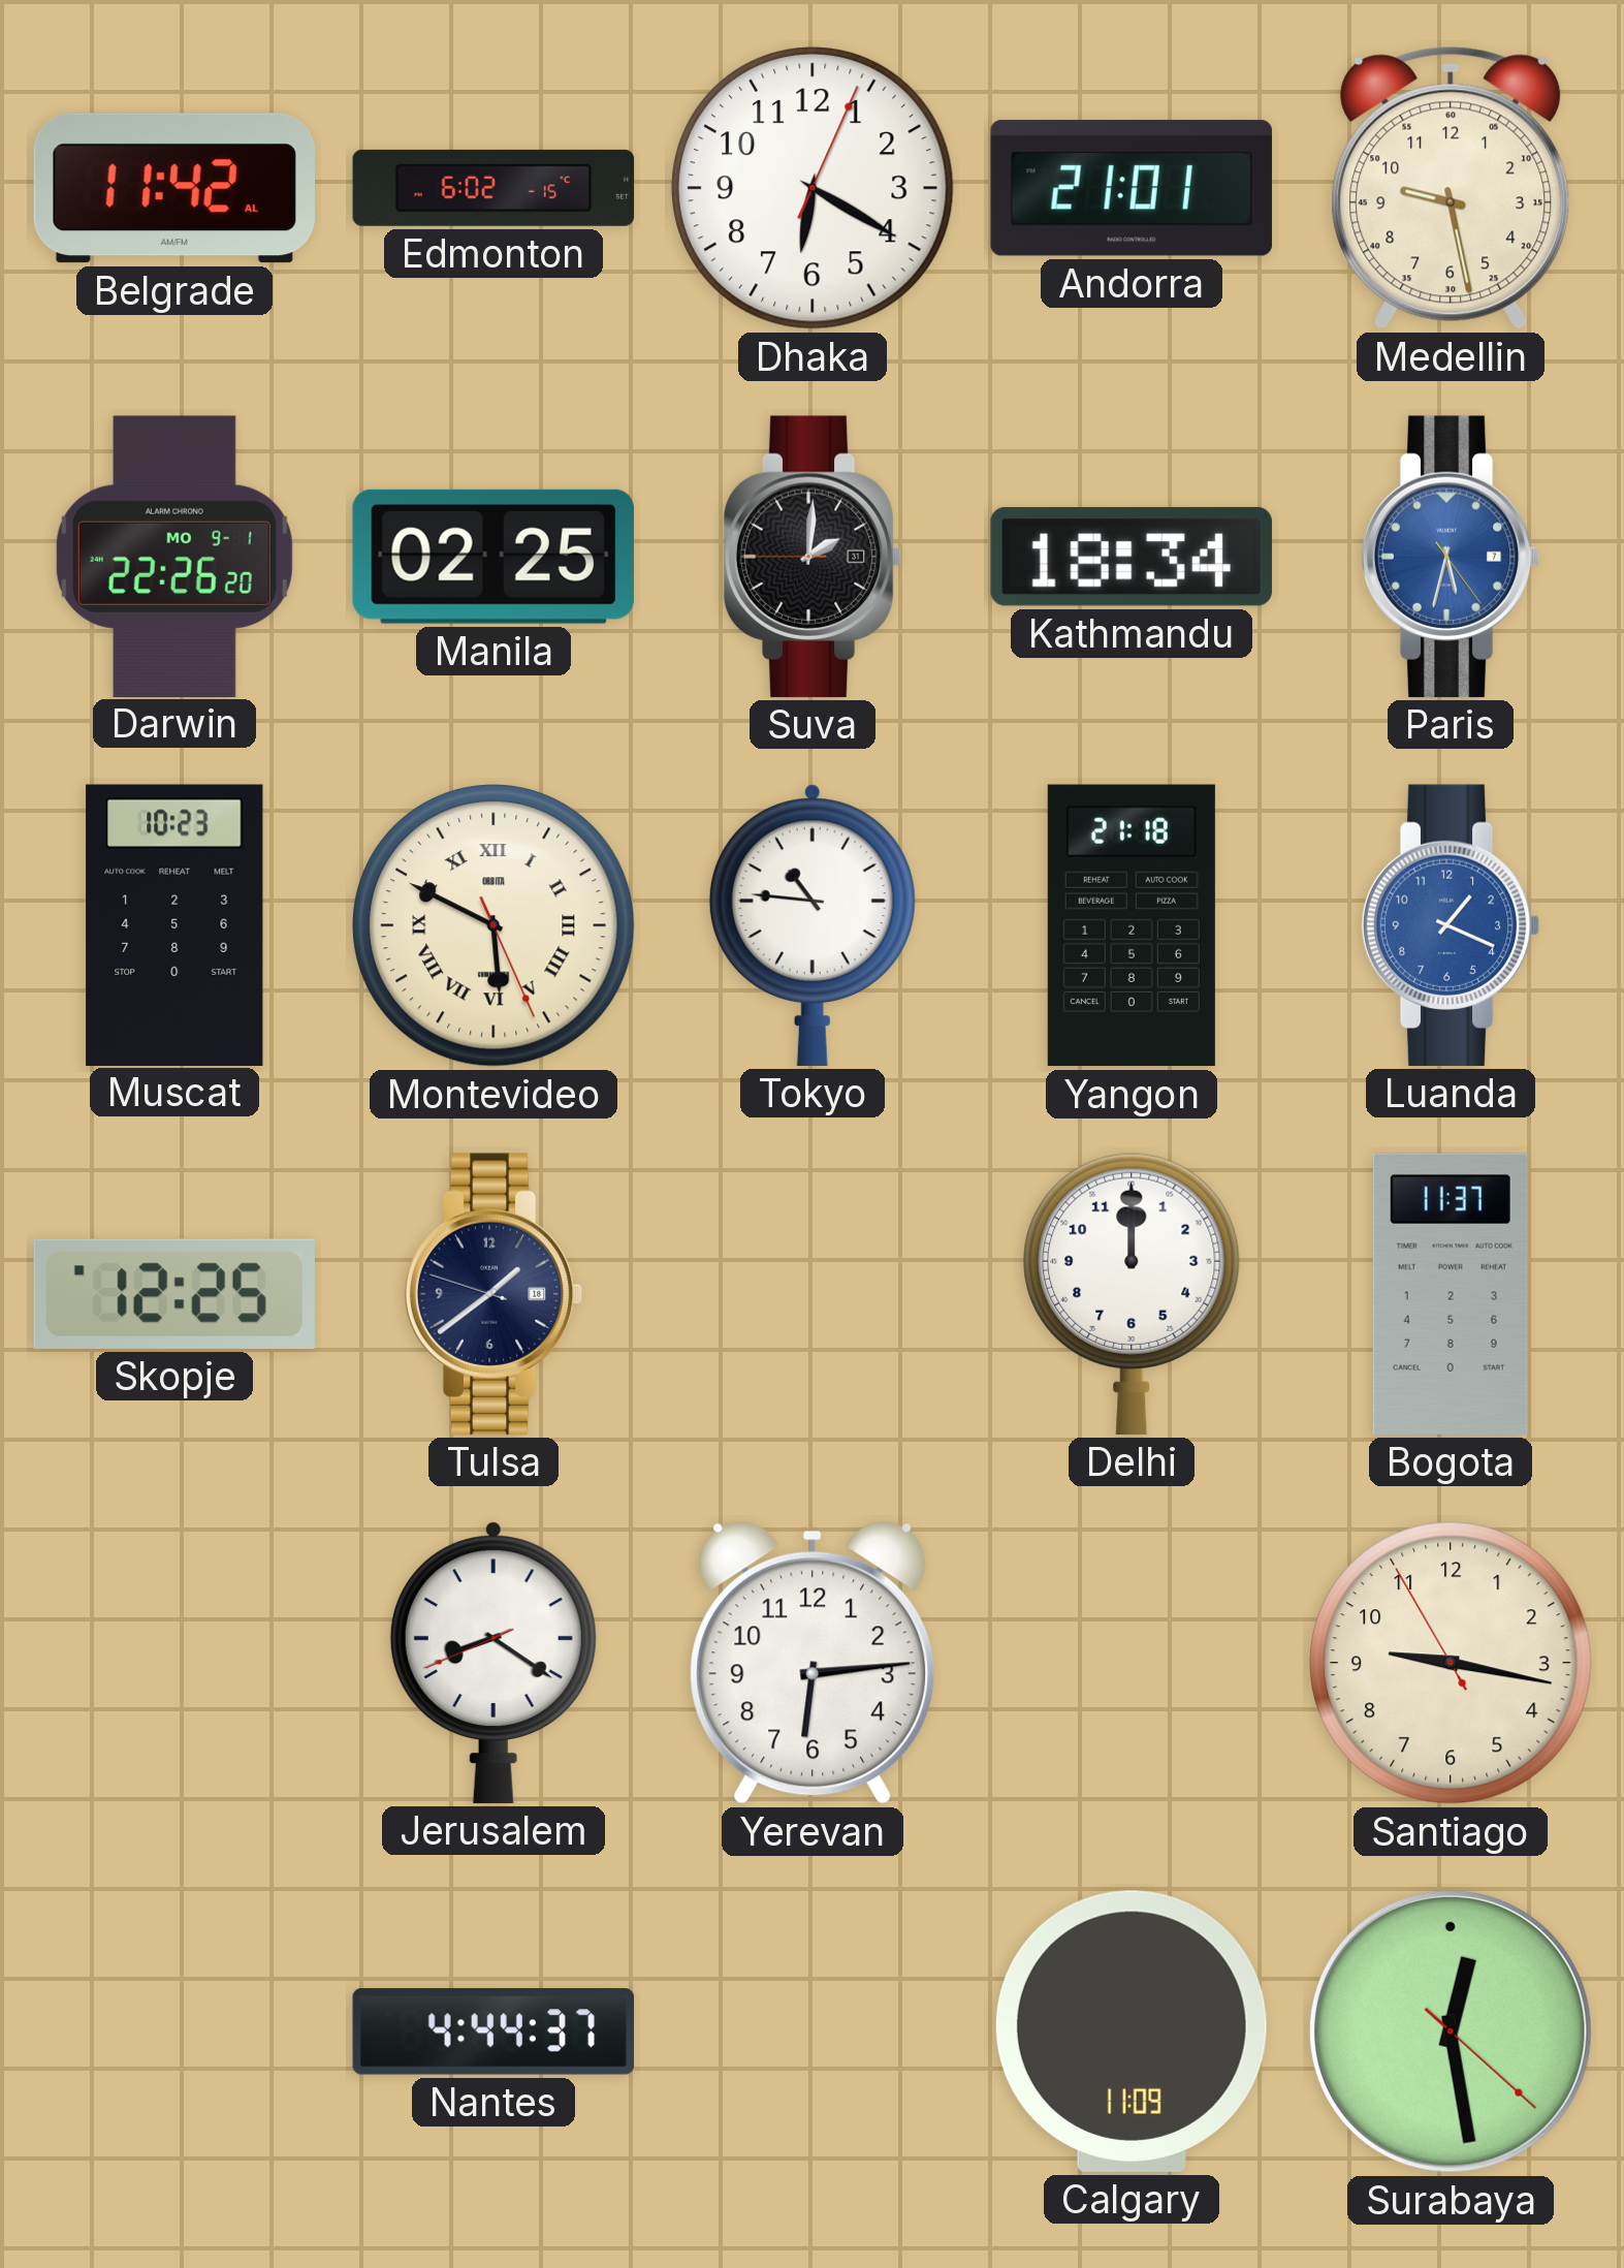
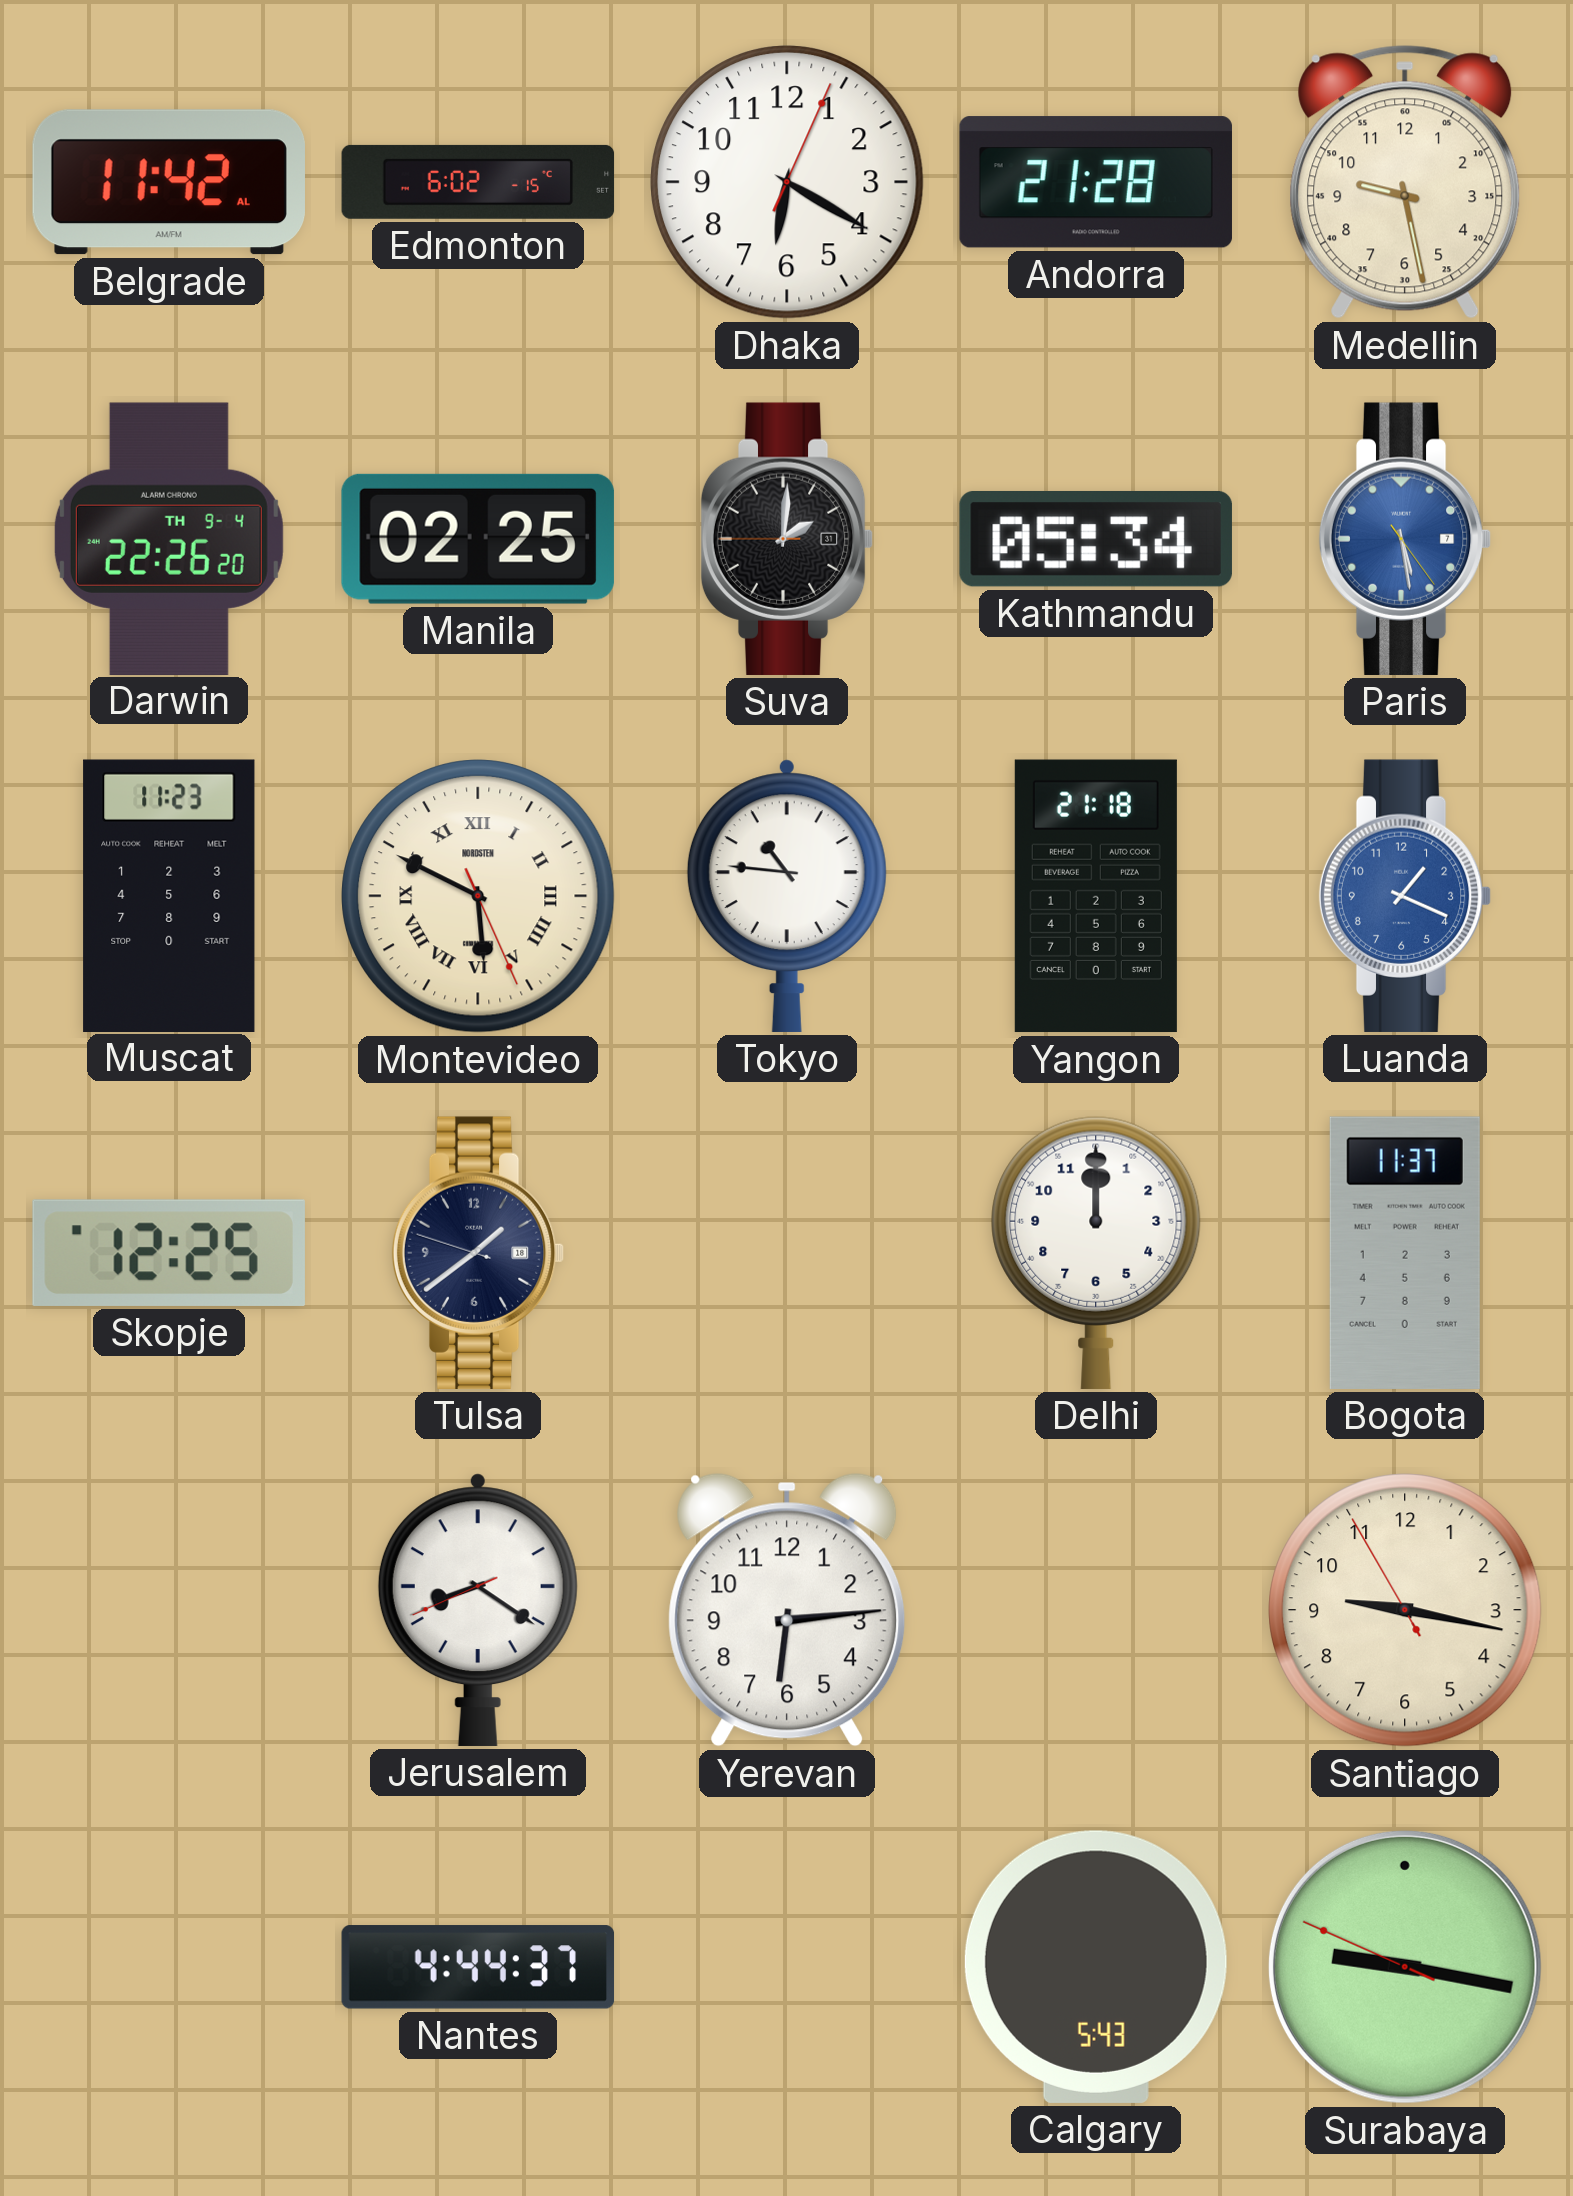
Andorra: 21:01 -> 21:28
Darwin date: MO 9-1 -> TH 9-4
Kathmandu: 18:34 -> 05:34
Paris: 5:32 -> 5:28
Muscat: 10:23 -> 11:23
Montevideo brand: ORBITA -> NORDSTEN
Calgary: 11:09 -> 5:43
Surabaya: 12:28 -> 9:16
